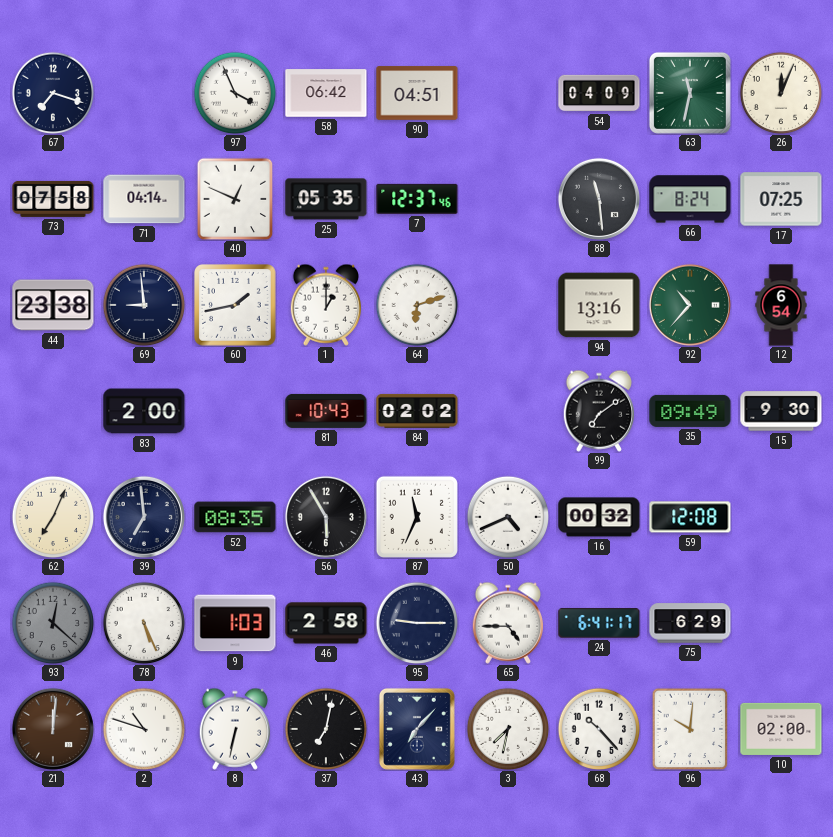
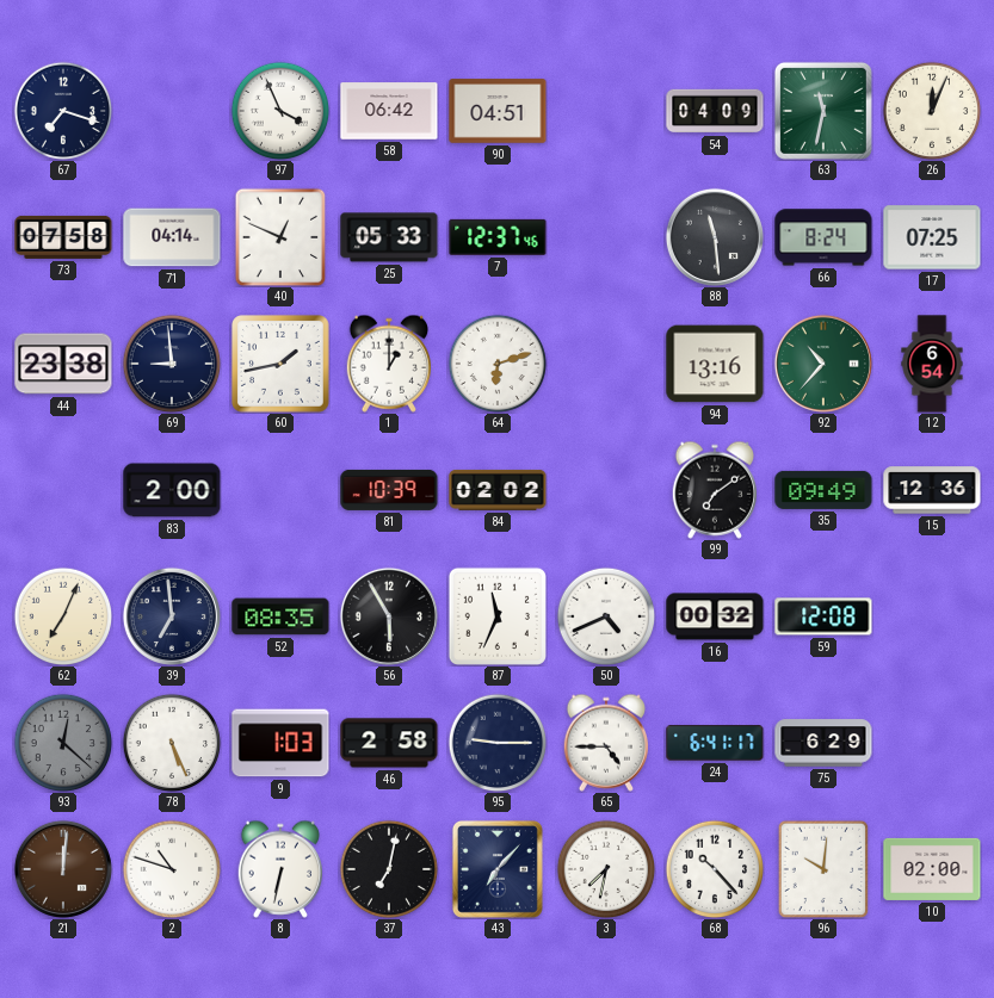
25: 05:35 -> 05:33
81: 10:43 -> 10:39
15: 9:30 -> 12:36
